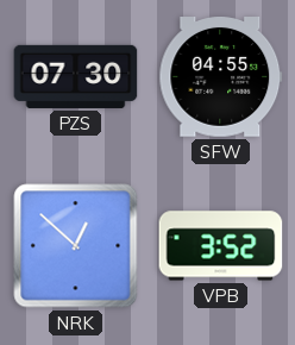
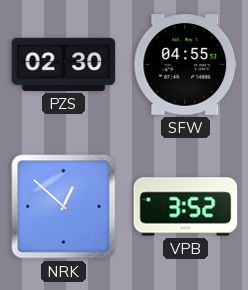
PZS: 07:30 -> 02:30
